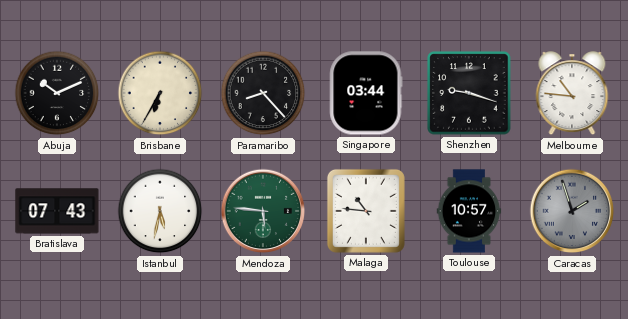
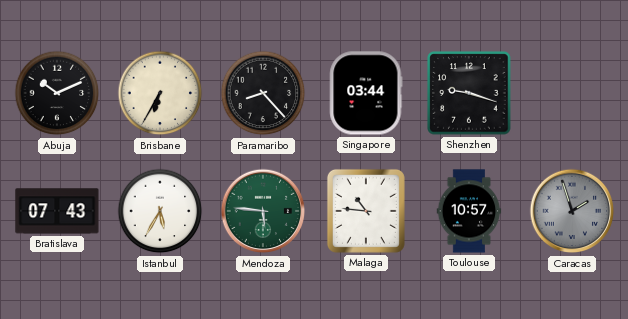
Melbourne: 10:46 -> none
Istanbul: 5:32 -> 5:35
